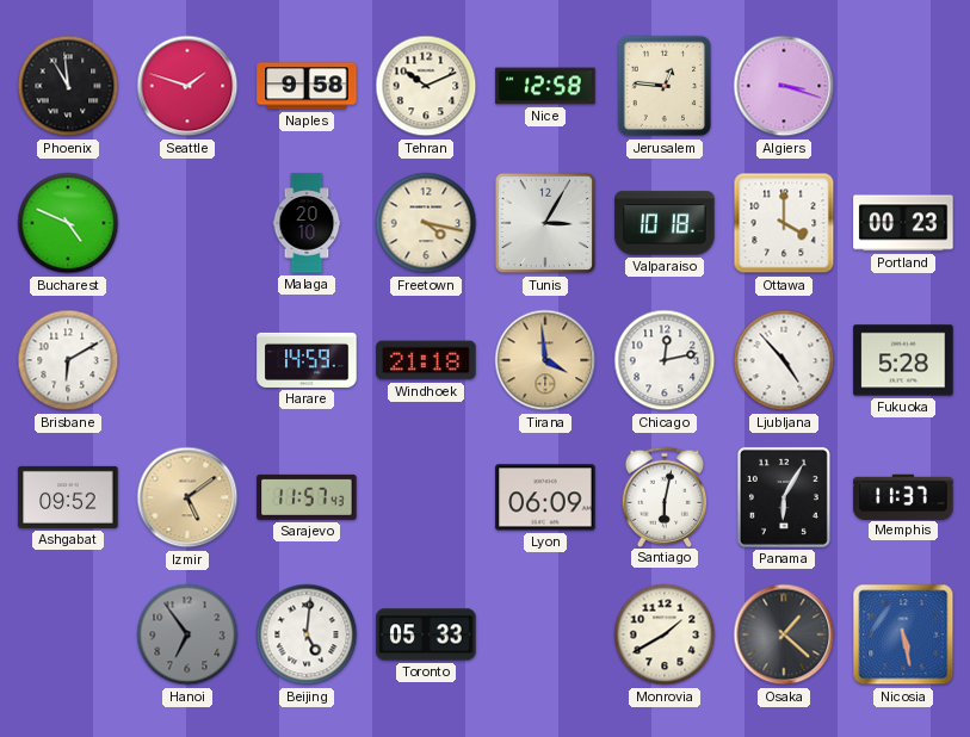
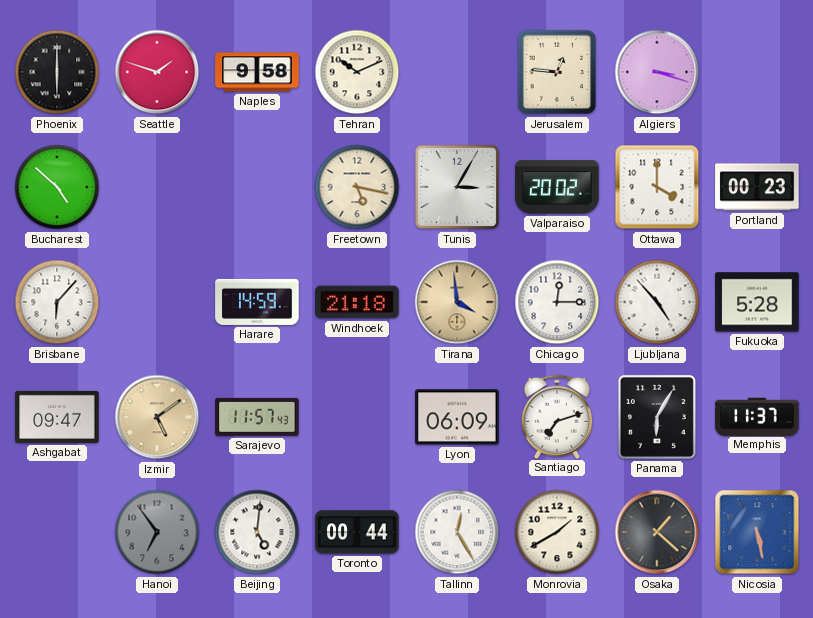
Phoenix: 10:59 -> 6:00
Nice: 12:58 -> none
Bucharest: 4:49 -> 4:52
Malaga: 20:10 -> none
Freetown: 4:17 -> 5:17
Valparaiso: 10:18 -> 20:02
Brisbane: 6:10 -> 6:07
Chicago: 12:13 -> 12:15
Ashgabat: 09:52 -> 09:47
Santiago: 6:02 -> 7:12
Toronto: 05:33 -> 00:44
Tallinn: none -> 12:25
